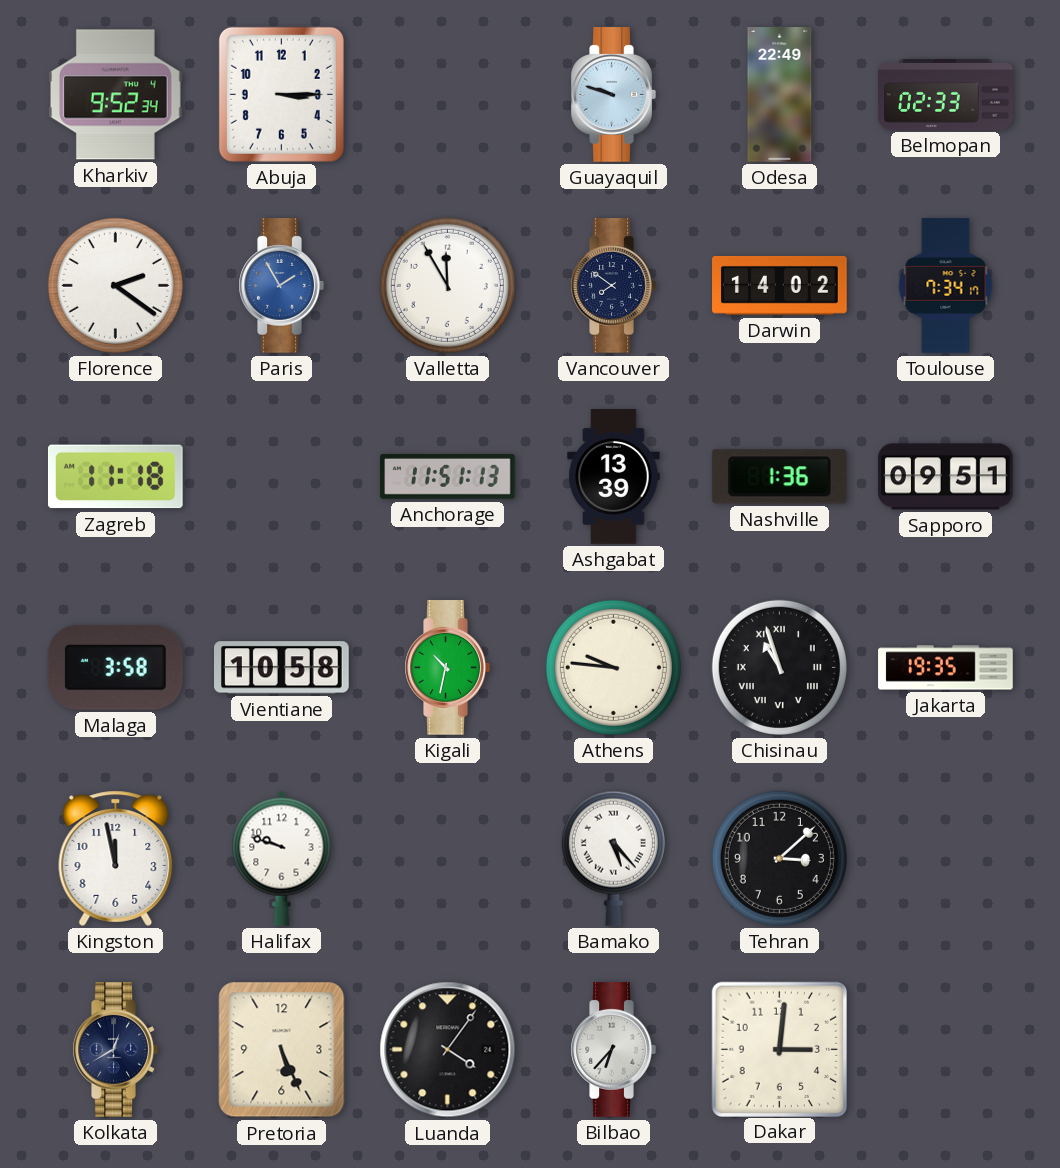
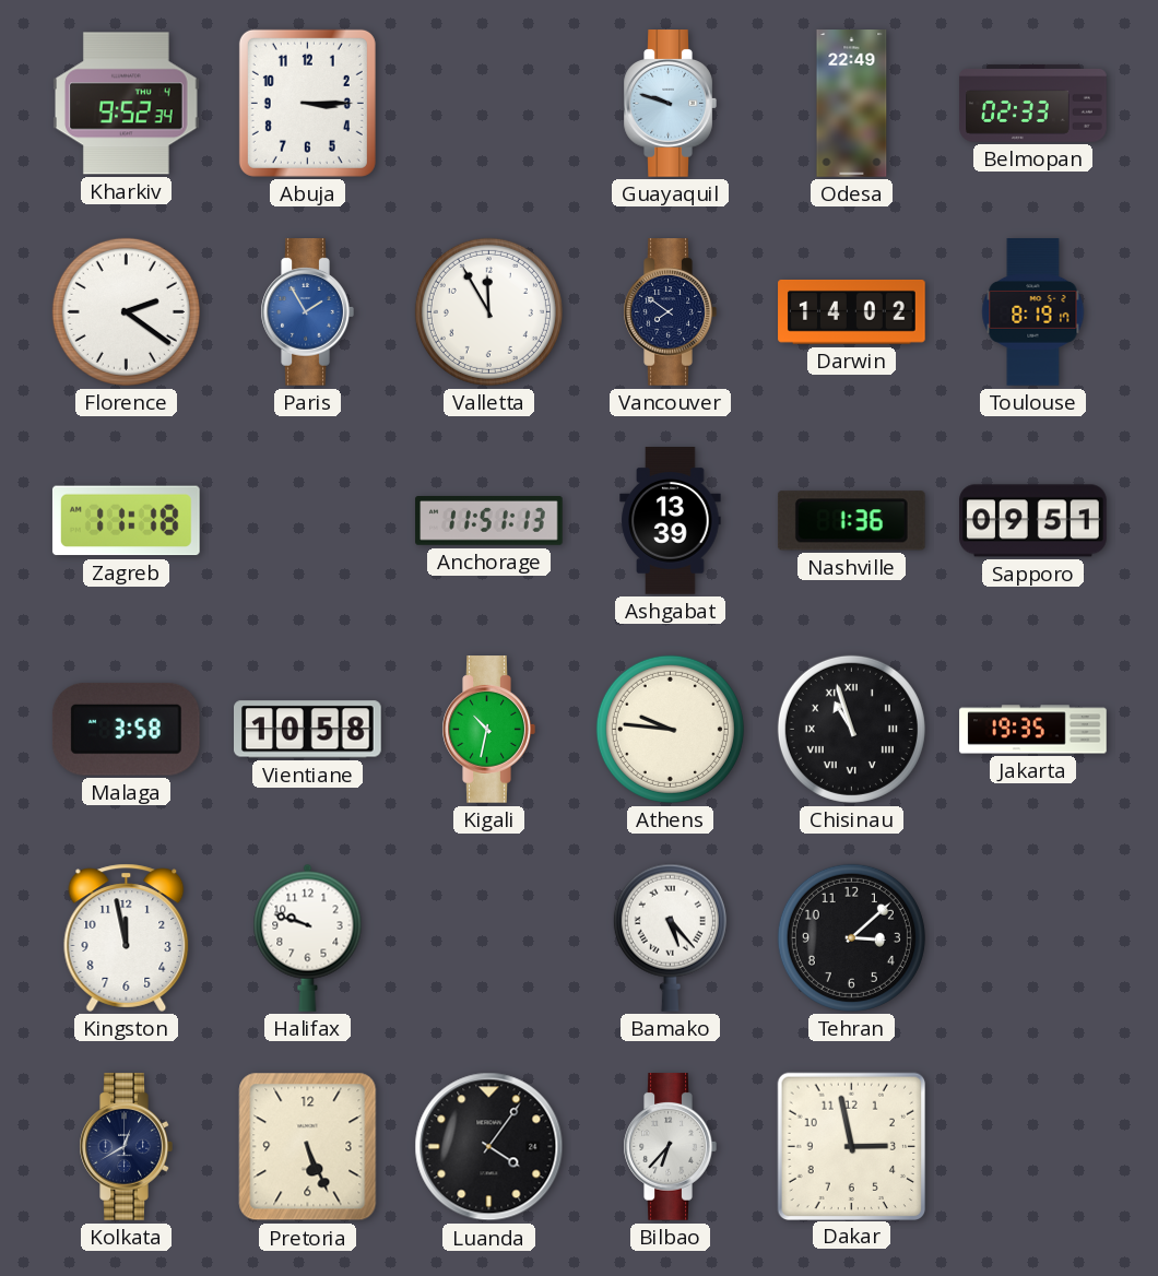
Toulouse: 7:34 -> 8:19
Dakar: 3:01 -> 2:58
